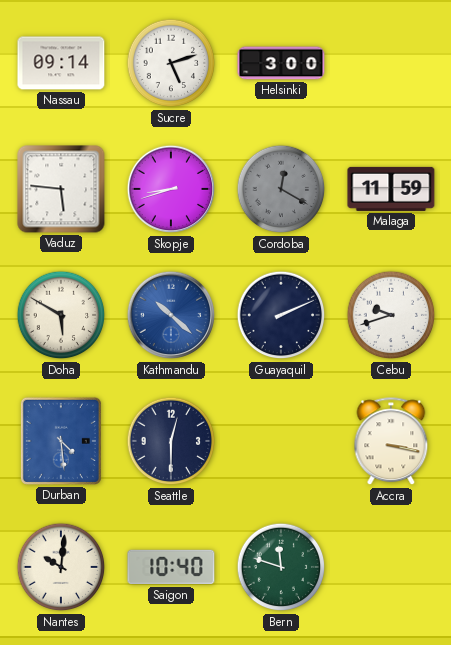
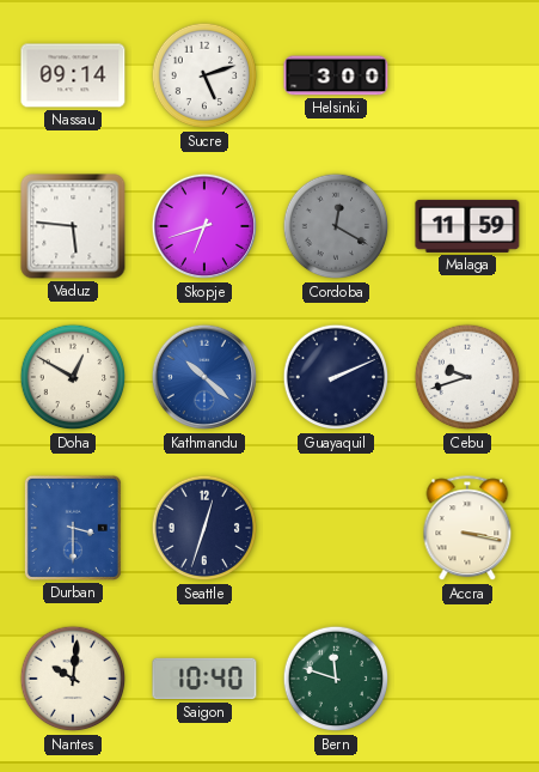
Skopje: 8:42 -> 6:42
Doha: 5:50 -> 12:50
Durban: 4:29 -> 3:30
Seattle: 12:30 -> 12:33
